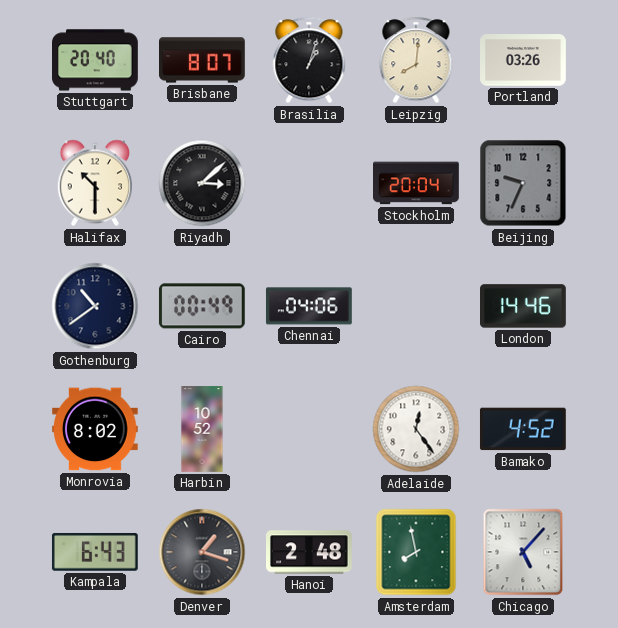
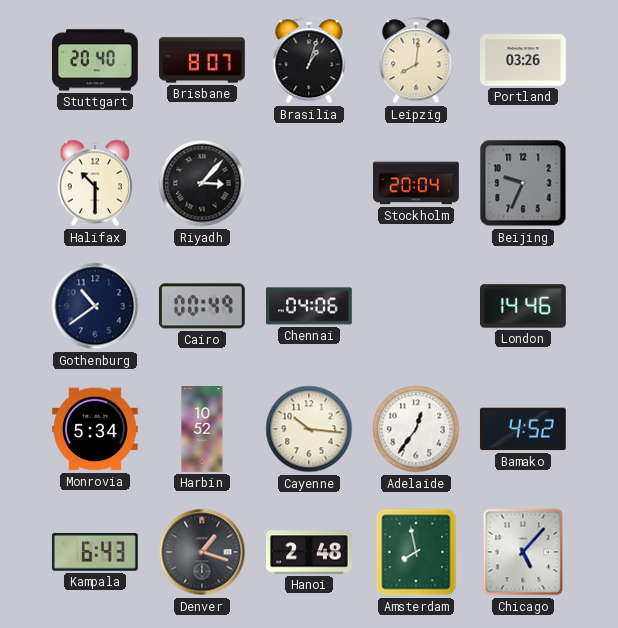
Riyadh: 3:08 -> 3:07
Monrovia: 8:02 -> 5:34
Cayenne: none -> 10:16
Adelaide: 12:24 -> 12:36
